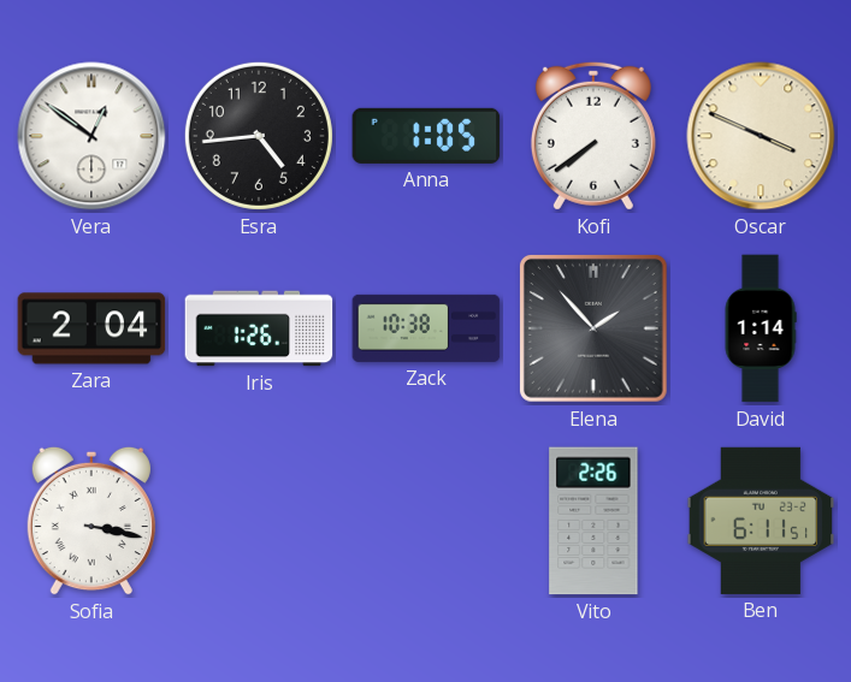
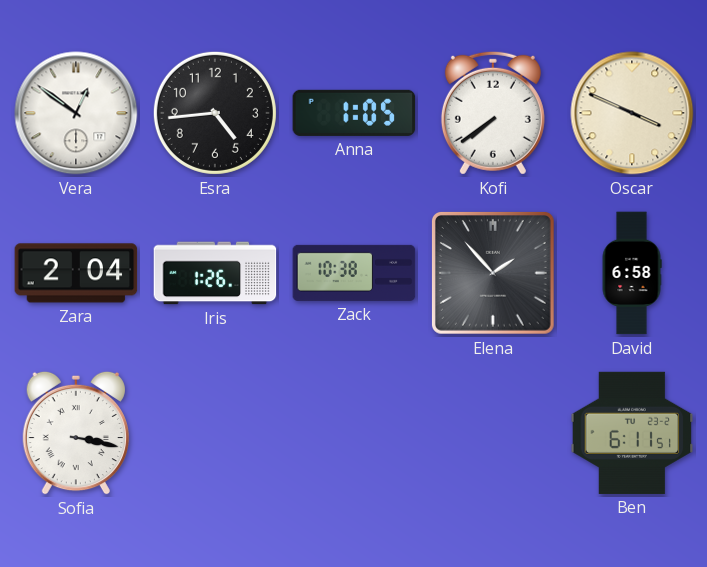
David: 1:14 -> 6:58
Vito: 2:26 -> none
